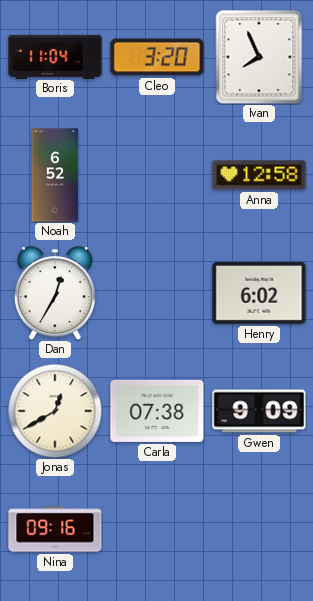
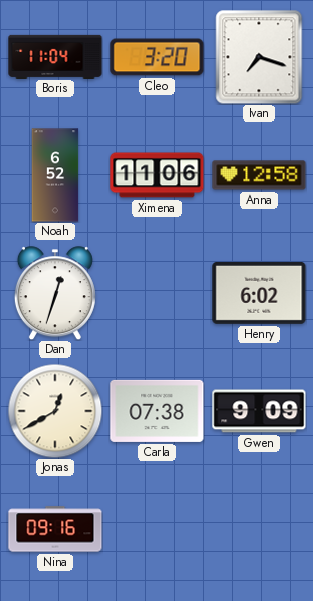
Ivan: 7:56 -> 7:18
Ximena: none -> 11:06
Dan: 12:35 -> 12:33
